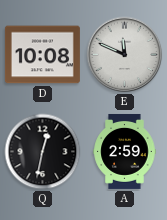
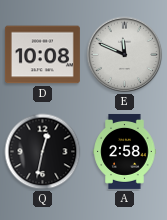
A: 2:59 -> 2:58
